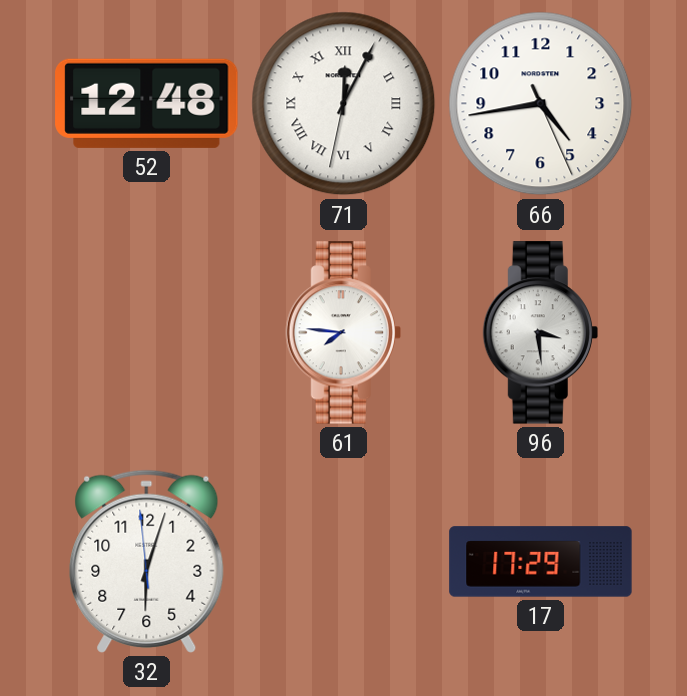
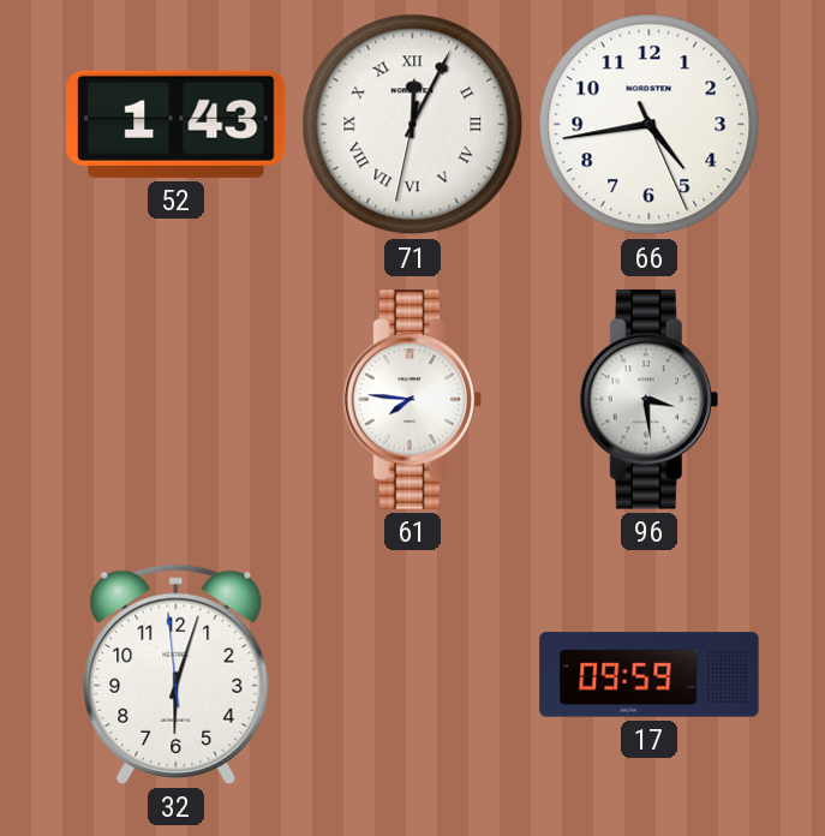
52: 12:48 -> 1:43
17: 17:29 -> 09:59
